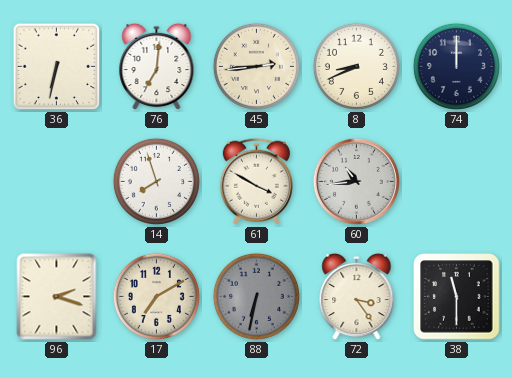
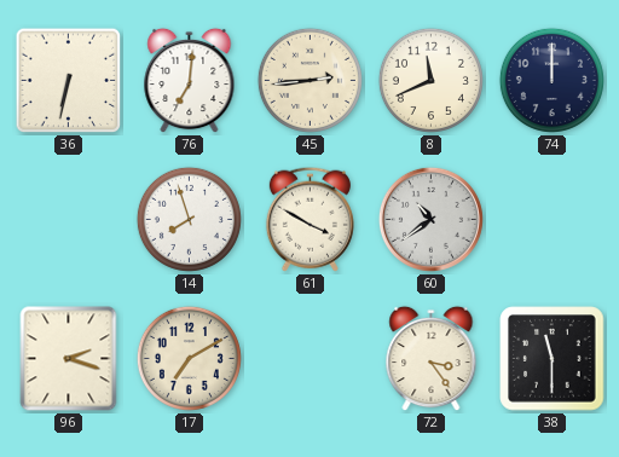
8: 8:41 -> 11:41
60: 10:44 -> 10:39
88: 6:32 -> none
